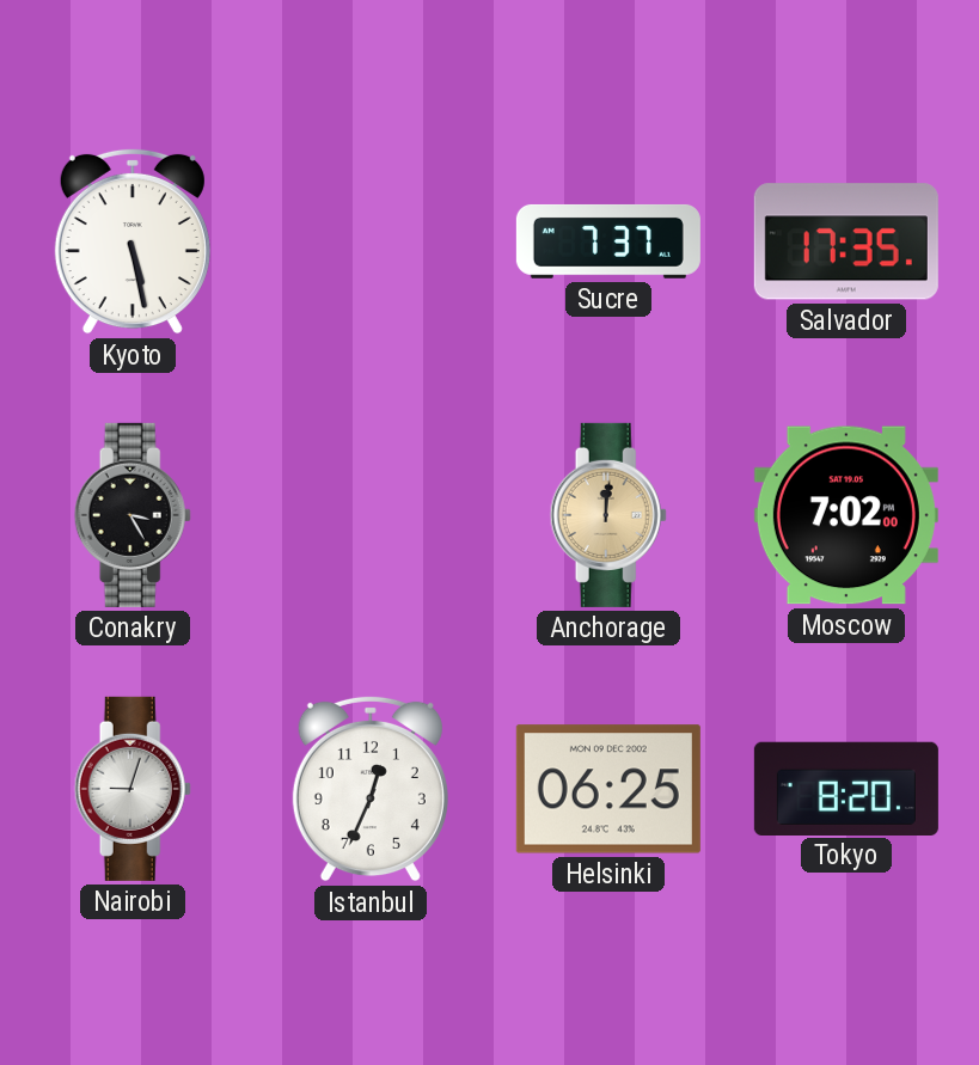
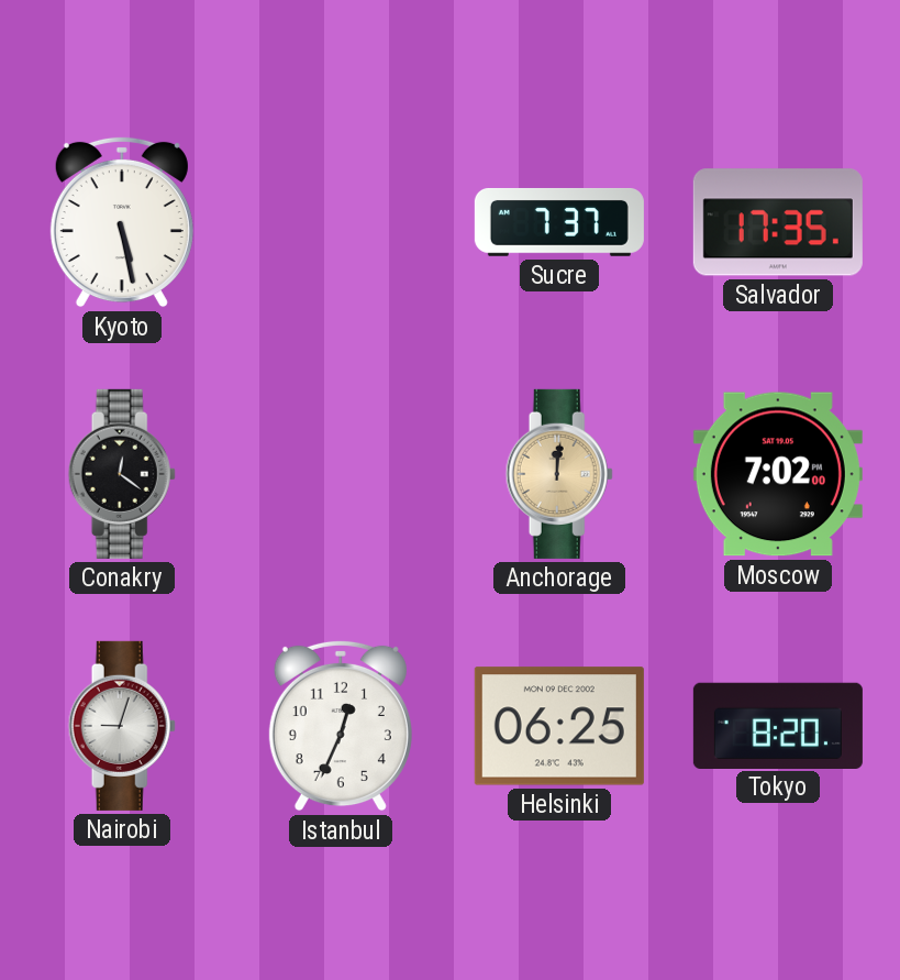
Conakry: 3:25 -> 12:21
